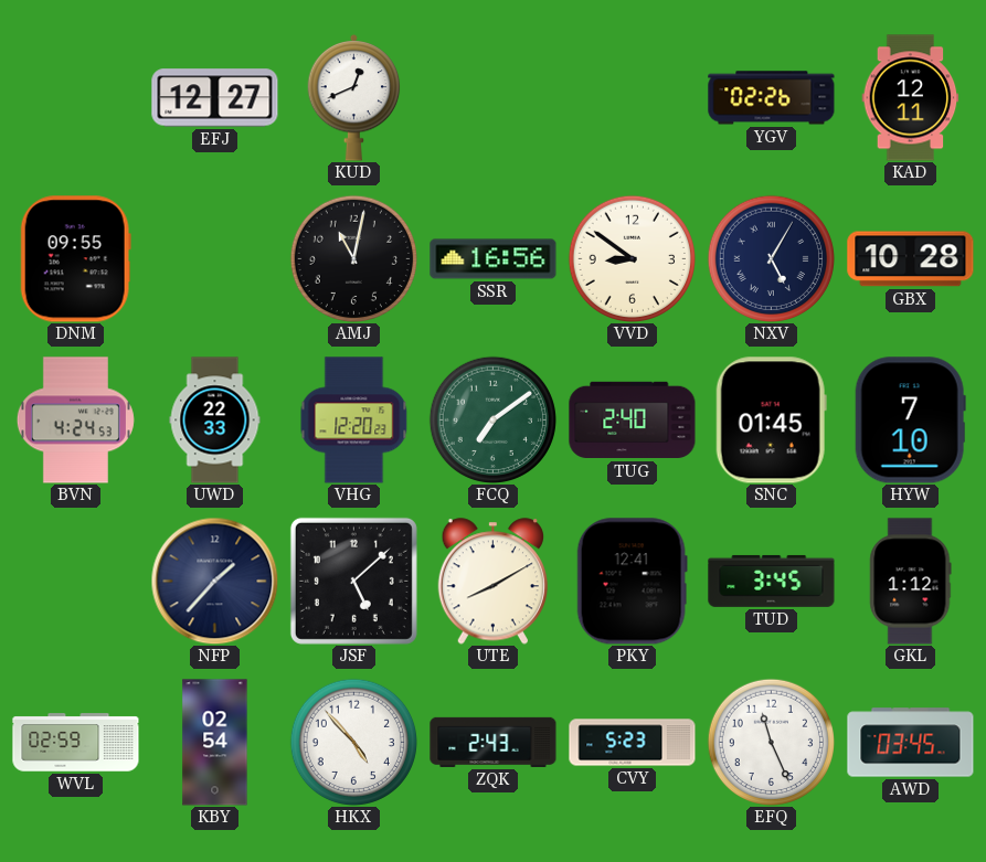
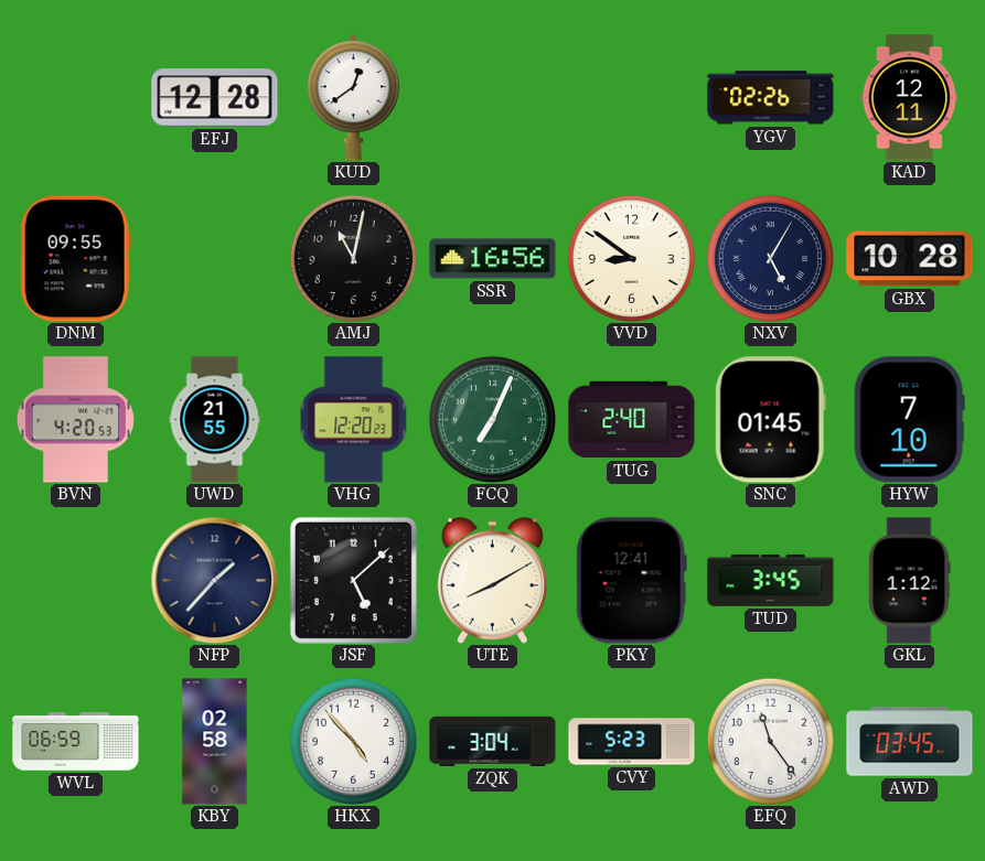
EFJ: 12:27 -> 12:28
KUD: 12:41 -> 12:39
BVN: 4:24 -> 4:20
UWD: 22:33 -> 21:55
FCQ: 7:09 -> 7:04
WVL: 02:59 -> 06:59
KBY: 02:54 -> 02:58
ZQK: 2:43 -> 3:04
EFQ: 11:26 -> 11:24
